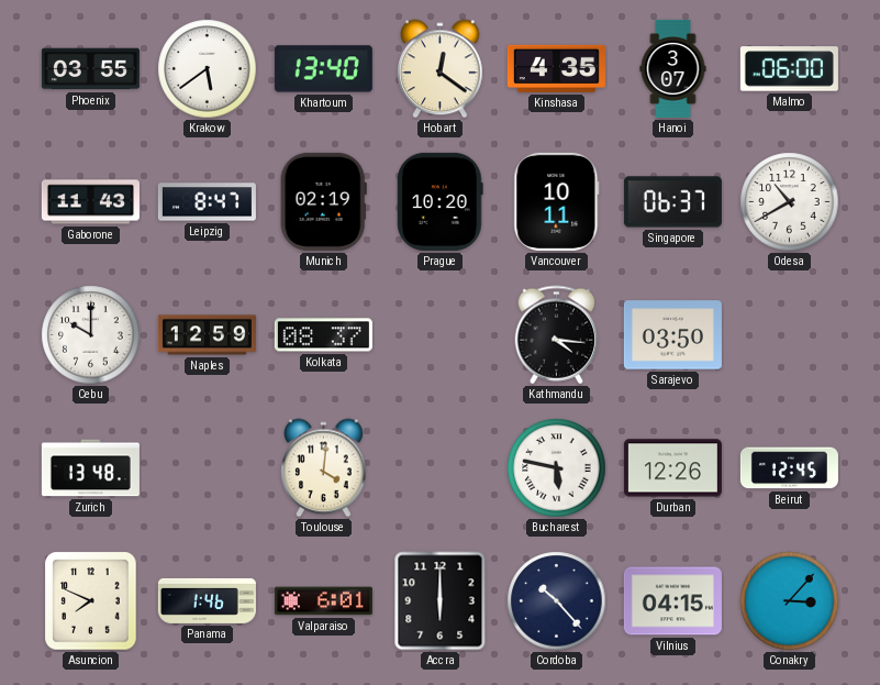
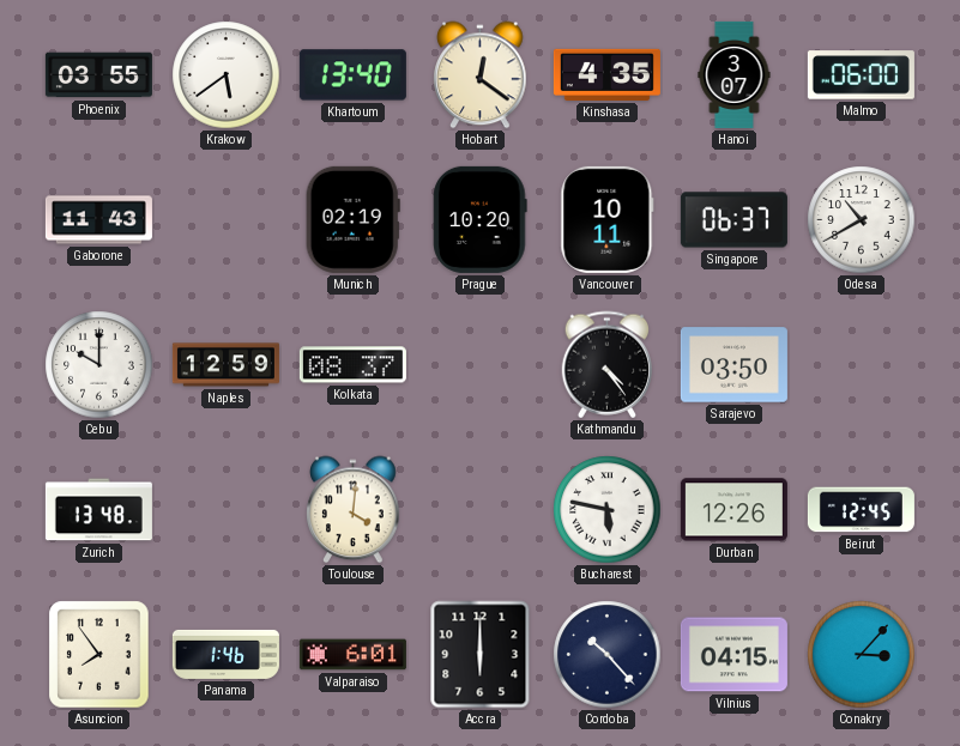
Leipzig: 8:47 -> none
Kathmandu: 4:16 -> 4:24
Asuncion: 7:49 -> 7:54
